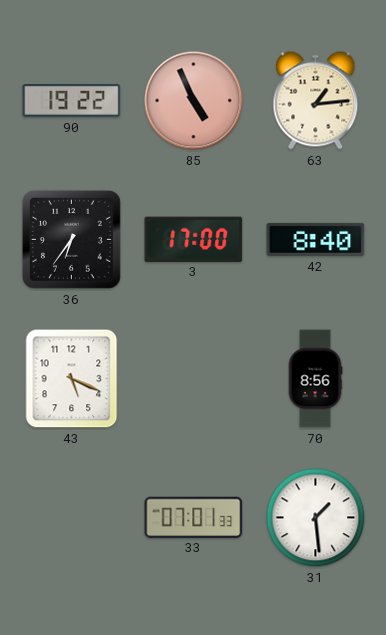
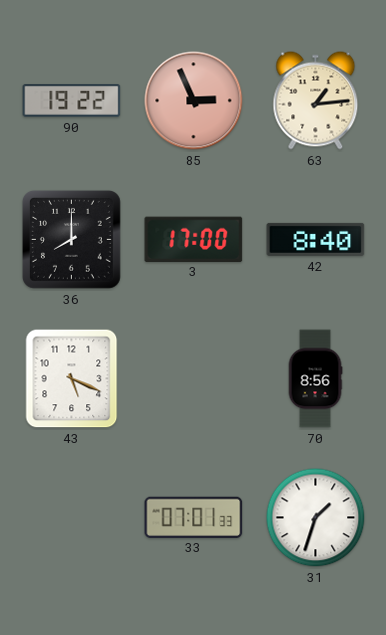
85: 4:56 -> 2:56
36: 6:36 -> 8:00
31: 1:29 -> 1:33
